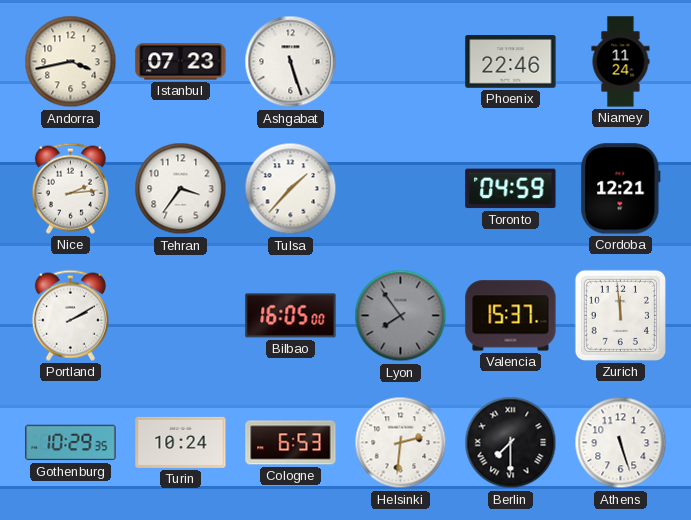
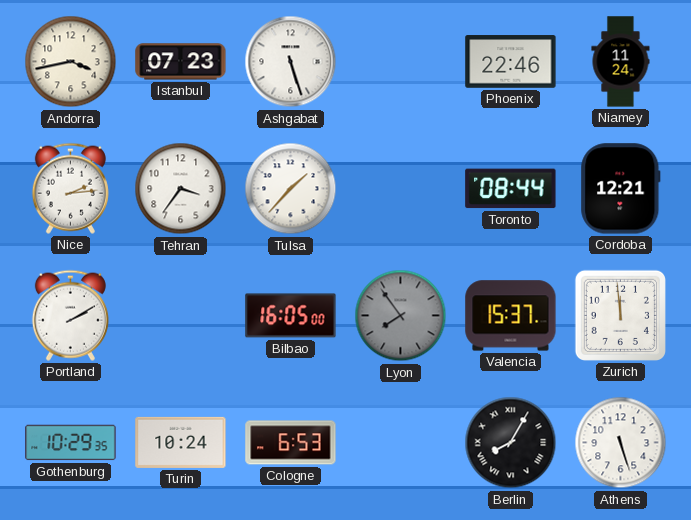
Toronto: 04:59 -> 08:44
Helsinki: 2:31 -> none
Berlin: 7:30 -> 8:05
